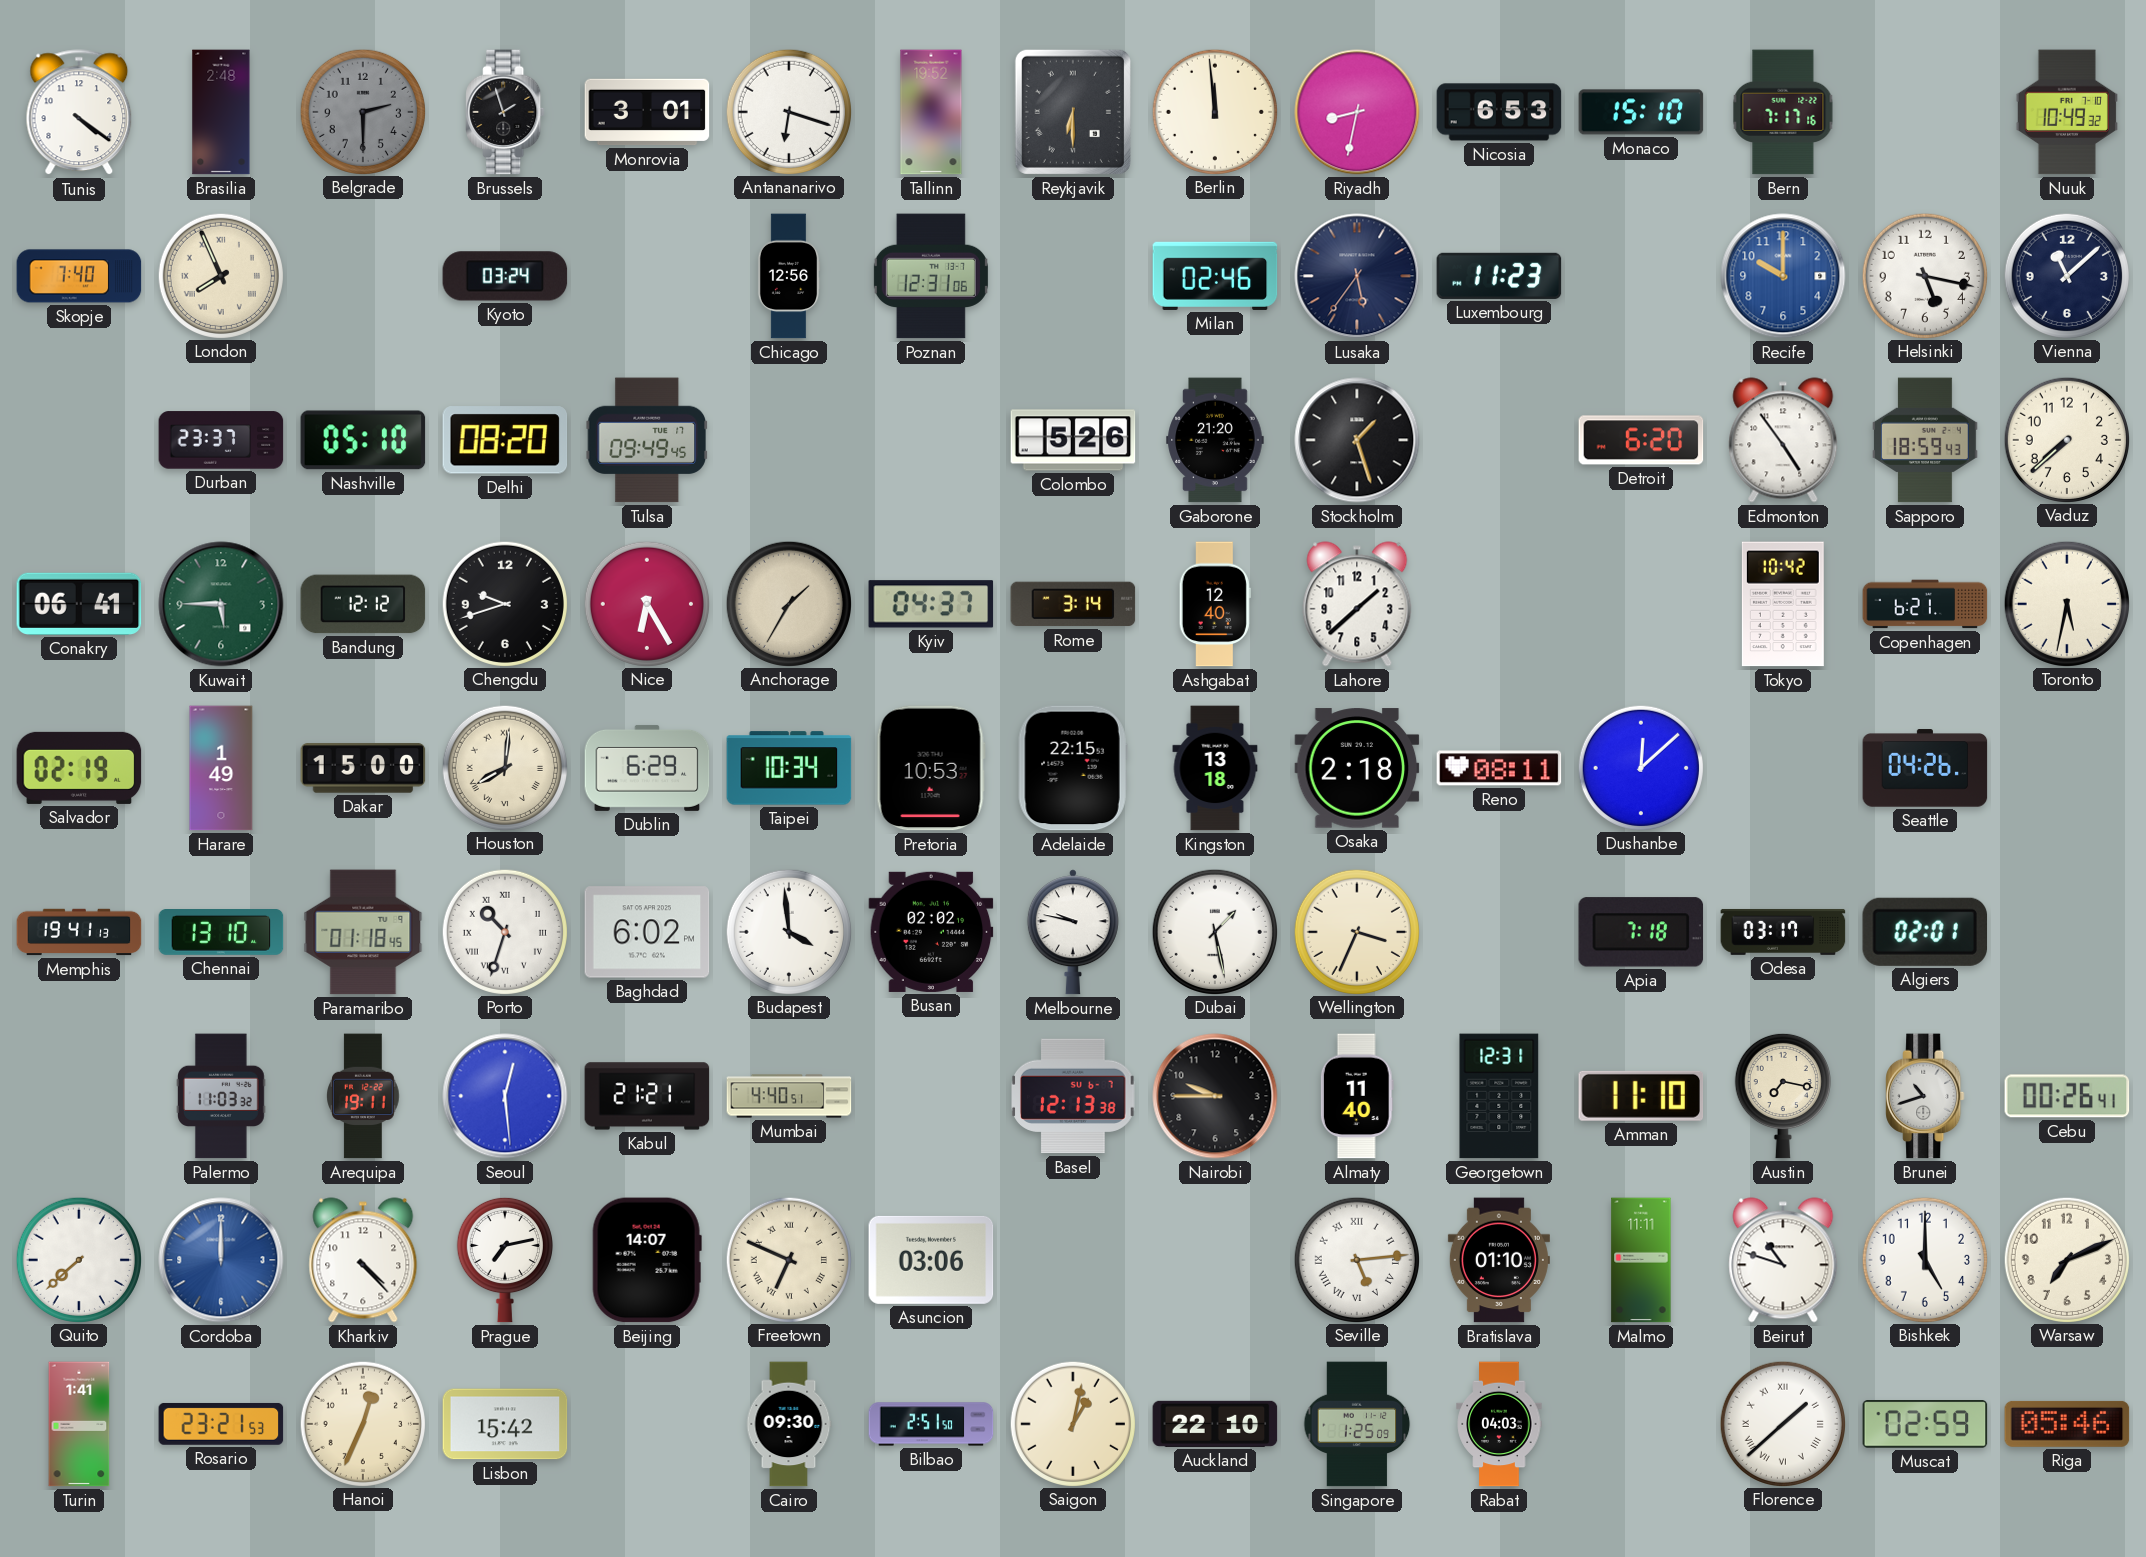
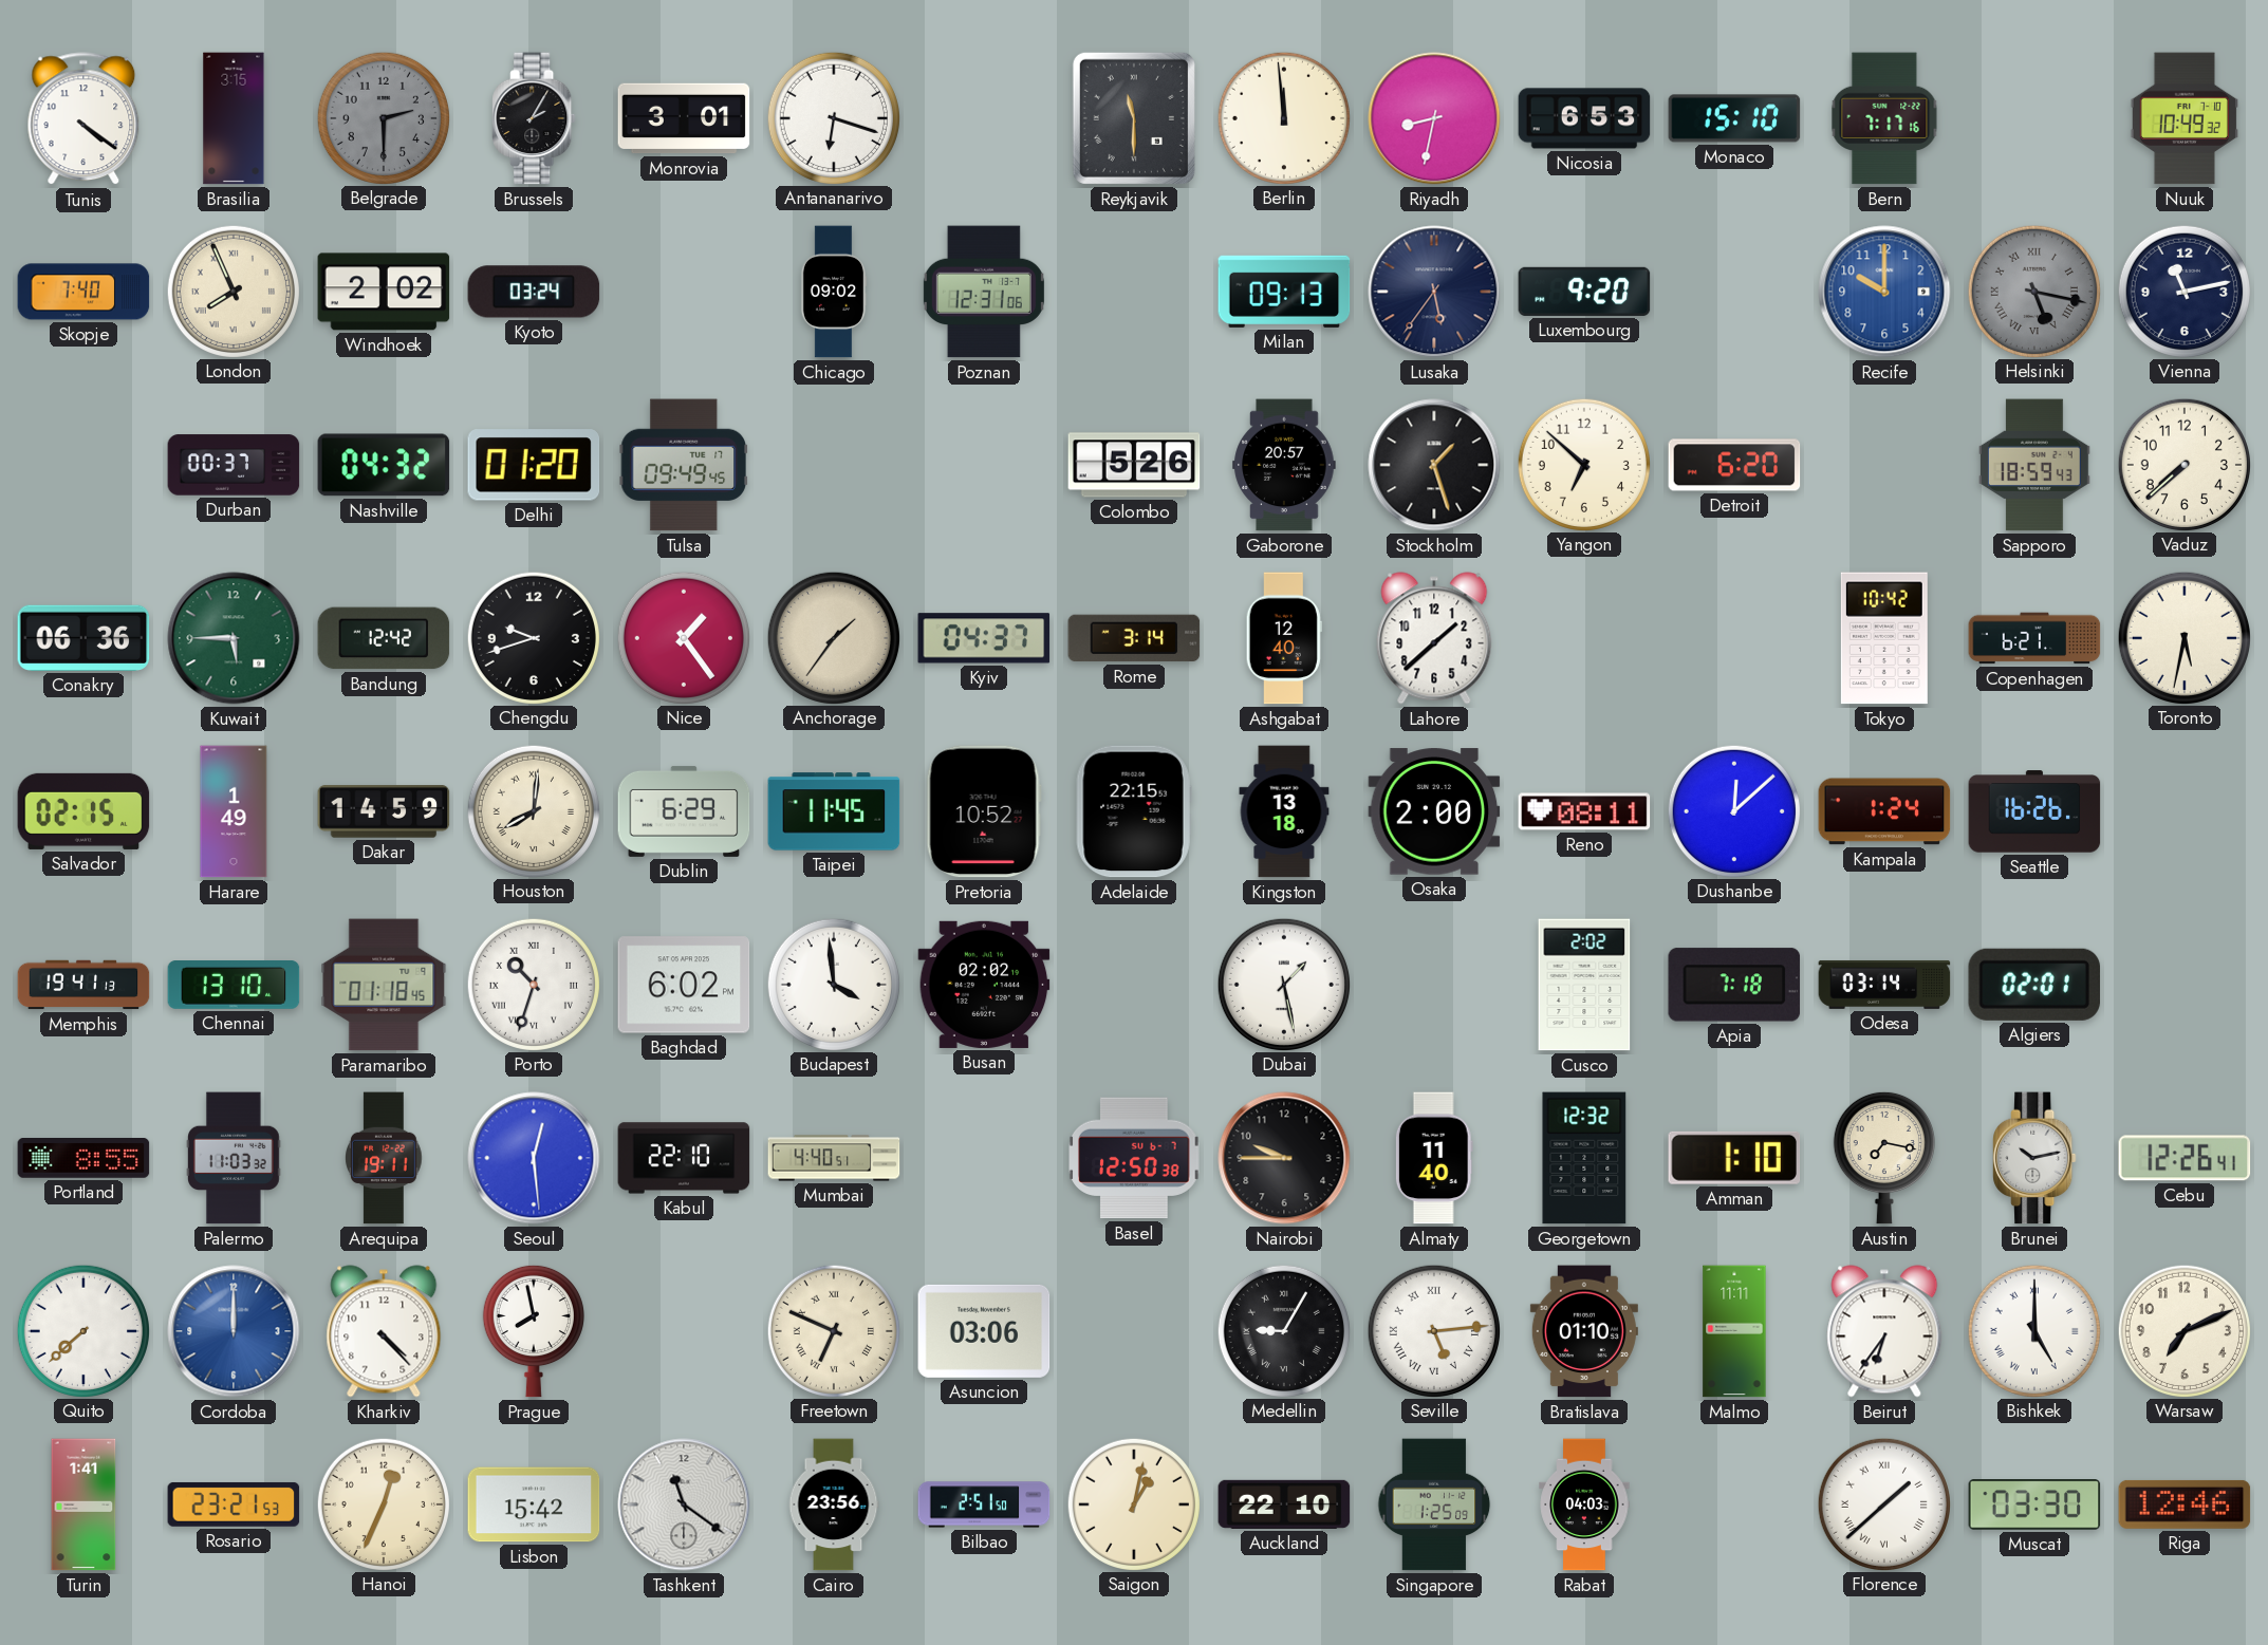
Brasilia: 2:48 -> 3:15
Brussels: 1:57 -> 2:05
Tallinn: 19:52 -> none
Reykjavik: 6:30 -> 11:30
Windhoek: none -> 2:02
Chicago: 12:56 -> 09:02
Milan: 02:46 -> 09:13
Luxembourg: 11:23 -> 9:20
Helsinki dial: white -> grey
Helsinki numerals: Arabic -> Roman
Vienna: 11:08 -> 11:13
Durban: 23:37 -> 00:37
Nashville: 05:10 -> 04:32
Delhi: 08:20 -> 01:20
Gaborone: 21:20 -> 20:57
Yangon: none -> 6:52
Edmonton: 4:54 -> none
Conakry: 06:41 -> 06:36
Bandung: 12:12 -> 12:42
Nice: 6:25 -> 1:24
Anchorage: 1:35 -> 1:36
Salvador: 02:19 -> 02:15
Dakar: 15:00 -> 14:59
Taipei: 10:34 -> 11:45
Pretoria: 10:53 -> 10:52
Osaka: 2:18 -> 2:00
Kampala: none -> 1:24
Seattle: 04:26 -> 16:26
Melbourne: 9:47 -> none
Wellington: 3:34 -> none
Cusco: none -> 2:02
Odesa: 03:17 -> 03:14
Portland: none -> 8:55
Kabul: 21:21 -> 22:10
Basel: 12:13 -> 12:50
Georgetown: 12:31 -> 12:32
Amman: 11:10 -> 1:10
Brunei: 10:42 -> 10:13
Cebu: 00:26 -> 12:26
Prague: 7:13 -> 7:58
Beijing: 14:07 -> none
Medellin: none -> 9:05
Beirut: 10:48 -> 6:36
Bishkek numerals: Arabic -> Roman
Tashkent: none -> 11:21
Cairo: 09:30 -> 23:56
Muscat: 02:59 -> 03:30
Riga: 05:46 -> 12:46
